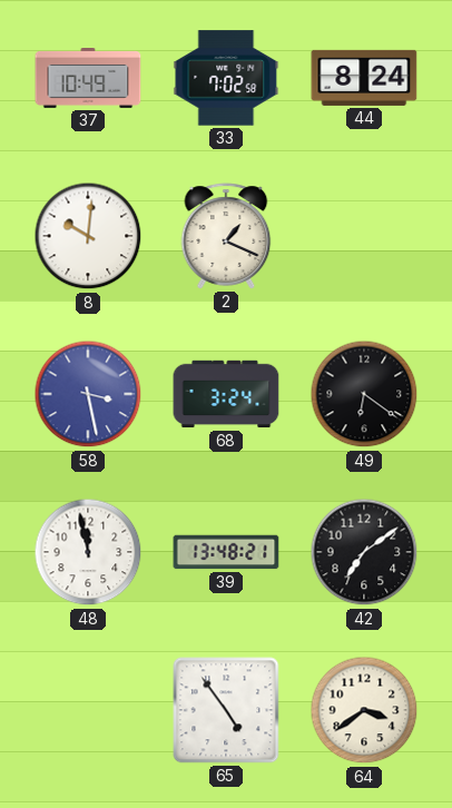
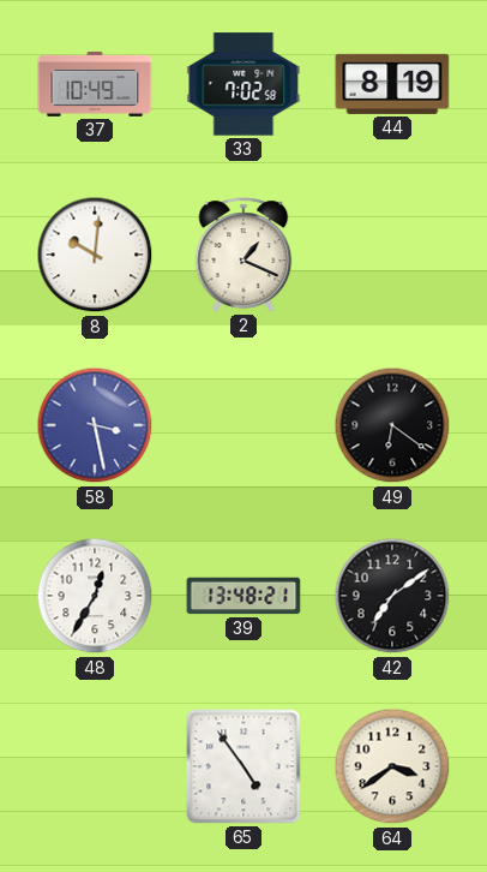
44: 8:24 -> 8:19
68: 3:24 -> none
48: 11:58 -> 12:35
